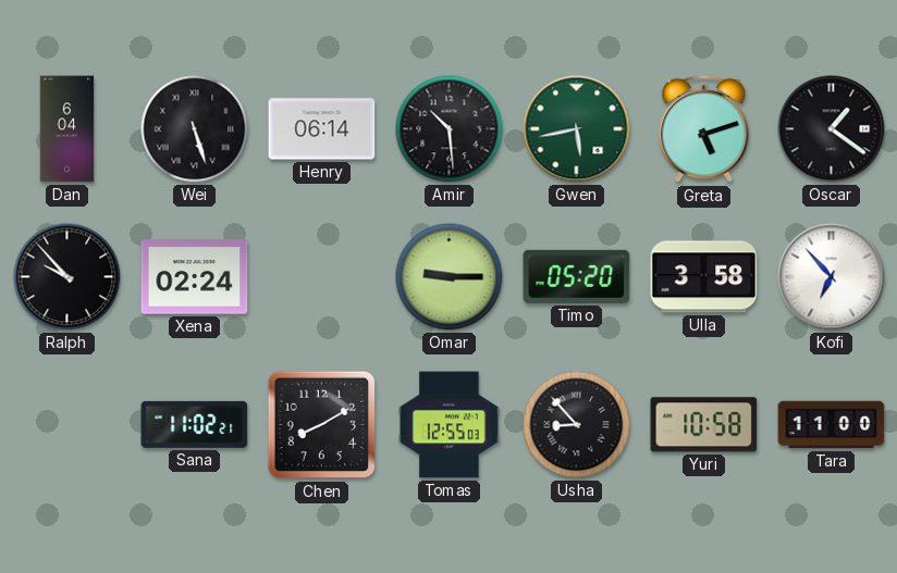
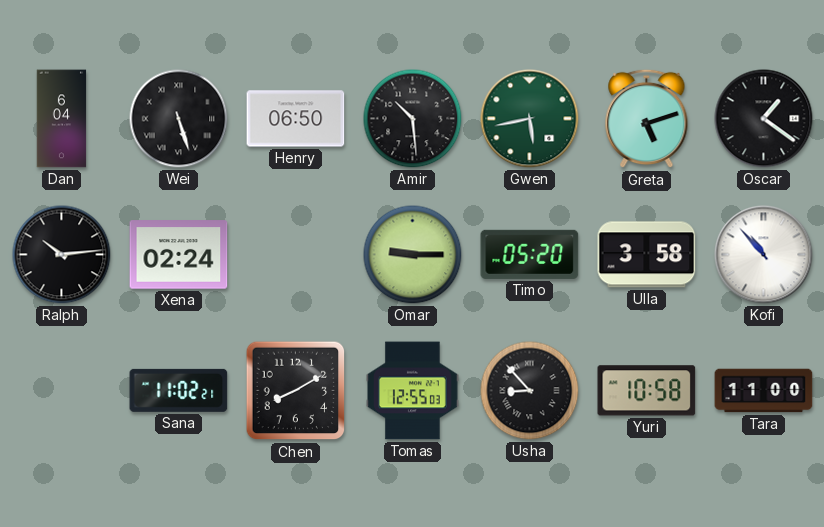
Henry: 06:14 -> 06:50
Ralph: 9:53 -> 10:14
Kofi: 6:53 -> 10:53
